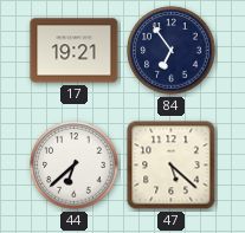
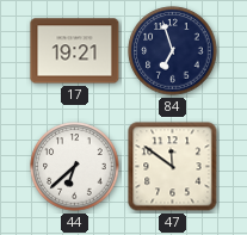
84: 6:54 -> 6:57
47: 5:22 -> 11:51
